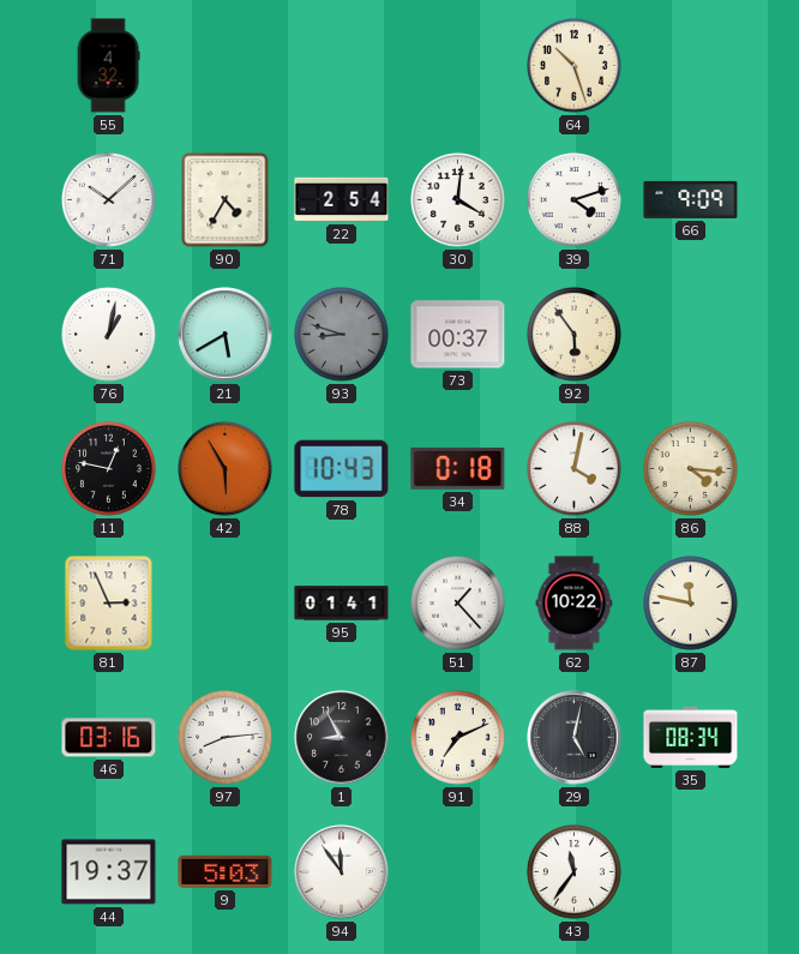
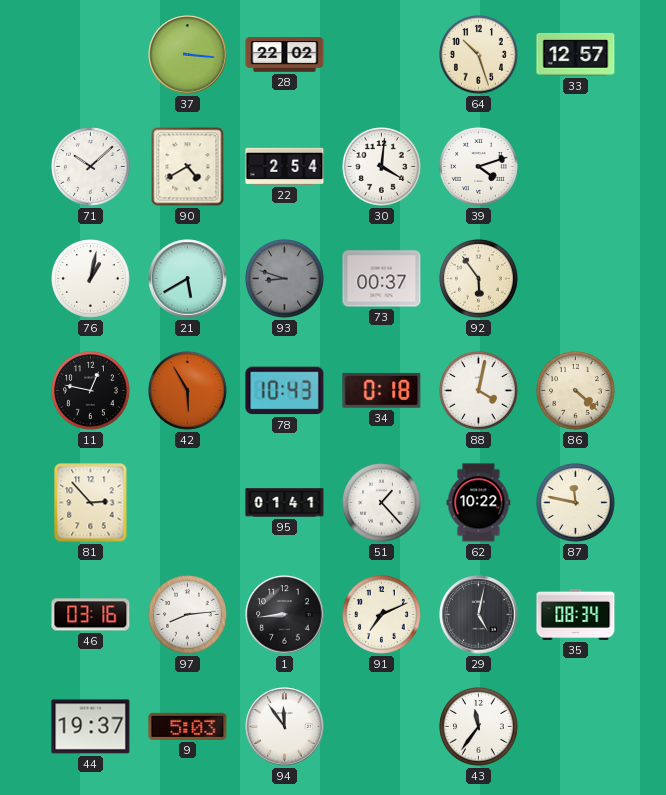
55: 4:32 -> none
37: none -> 3:16
28: none -> 22:02
33: none -> 12:57
90: 4:35 -> 4:40
66: 9:09 -> none
86: 4:16 -> 4:22
81: 2:56 -> 2:53
1: 8:55 -> 8:44
